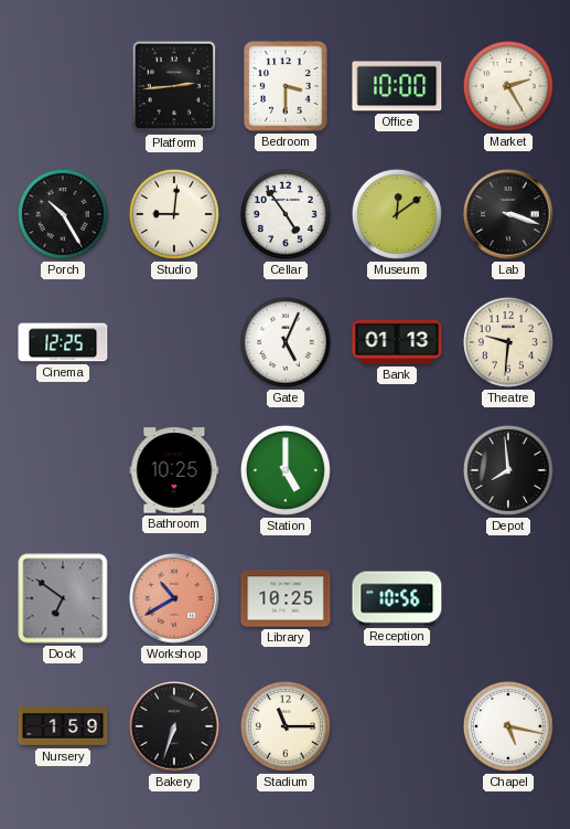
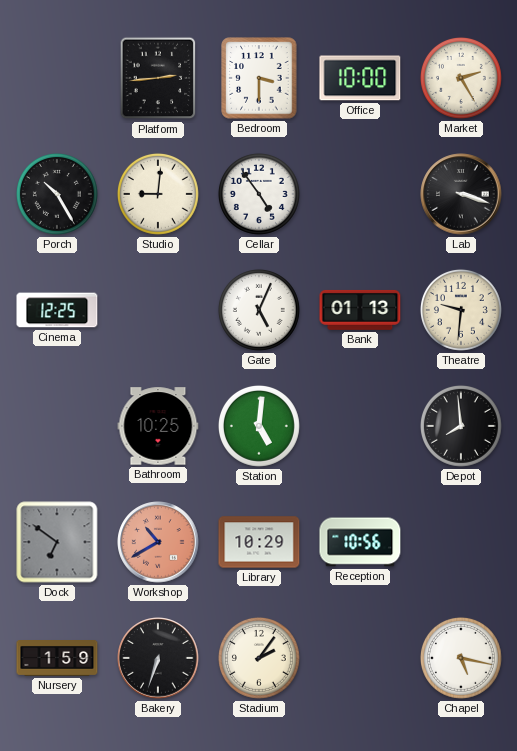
Museum: 12:09 -> none
Station: 5:00 -> 5:01
Library: 10:25 -> 10:29
Stadium: 11:15 -> 2:06
